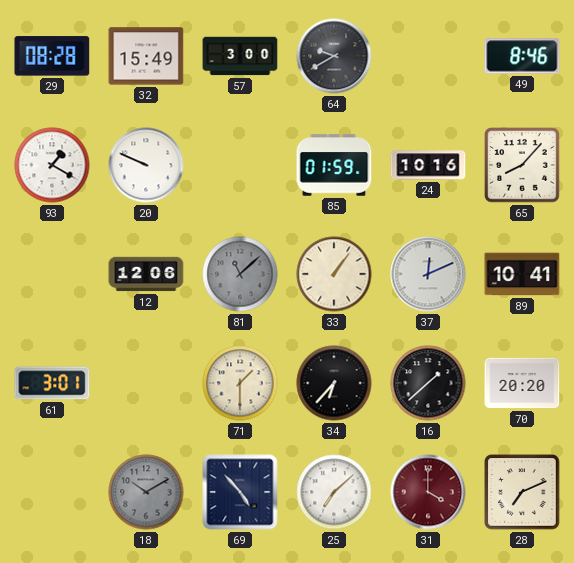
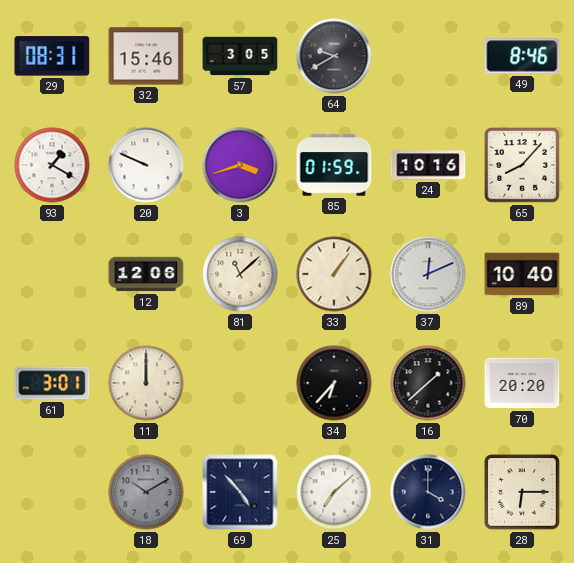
29: 08:28 -> 08:31
32: 15:49 -> 15:46
57: 3:00 -> 3:05
3: none -> 3:42
81 dial: grey -> cream
89: 10:41 -> 10:40
11: none -> 12:00
71: 1:30 -> none
31 dial: burgundy -> navy
28: 7:11 -> 6:15
